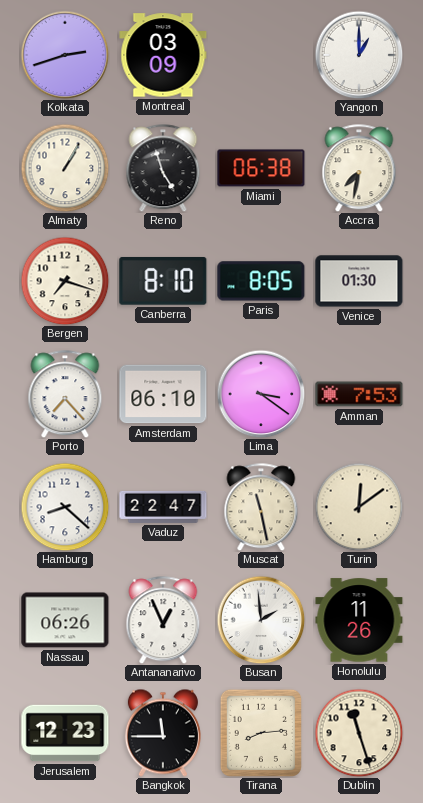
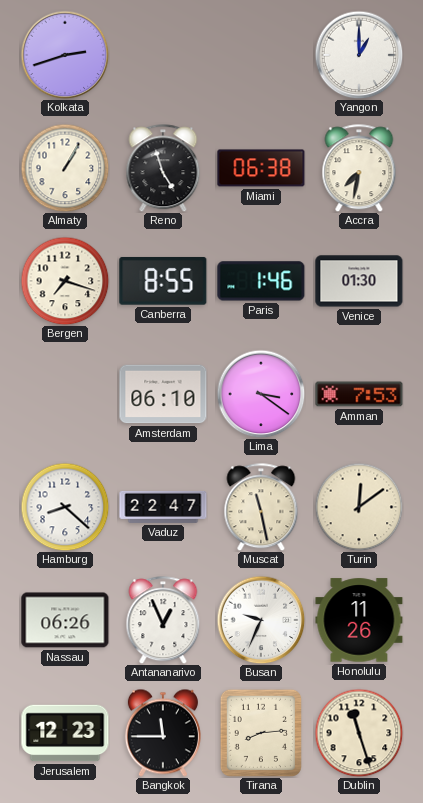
Montreal: 03:09 -> none
Canberra: 8:10 -> 8:55
Paris: 8:05 -> 1:46
Porto: 7:23 -> none
Busan: 1:59 -> 9:34
